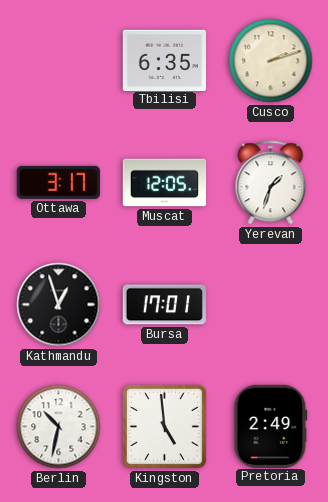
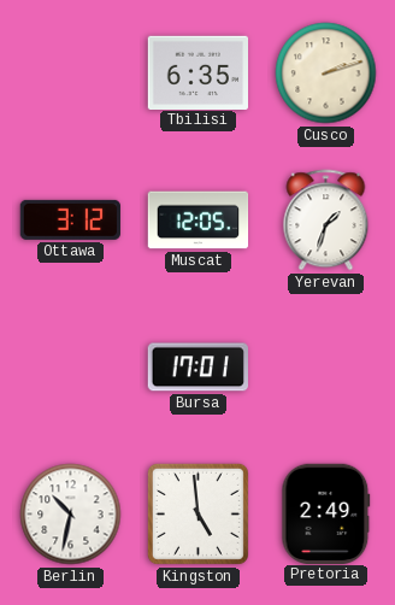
Ottawa: 3:17 -> 3:12
Kathmandu: 12:57 -> none
